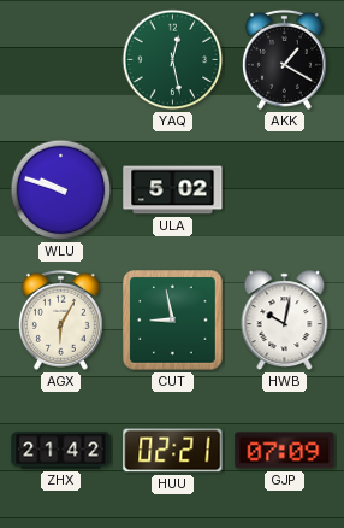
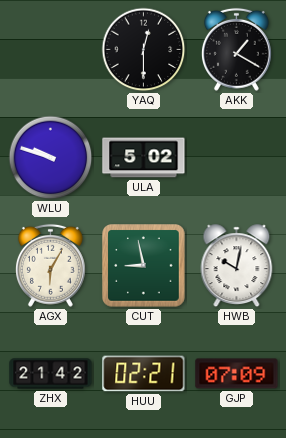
YAQ: 12:28 -> 12:30
YAQ dial: green -> black
